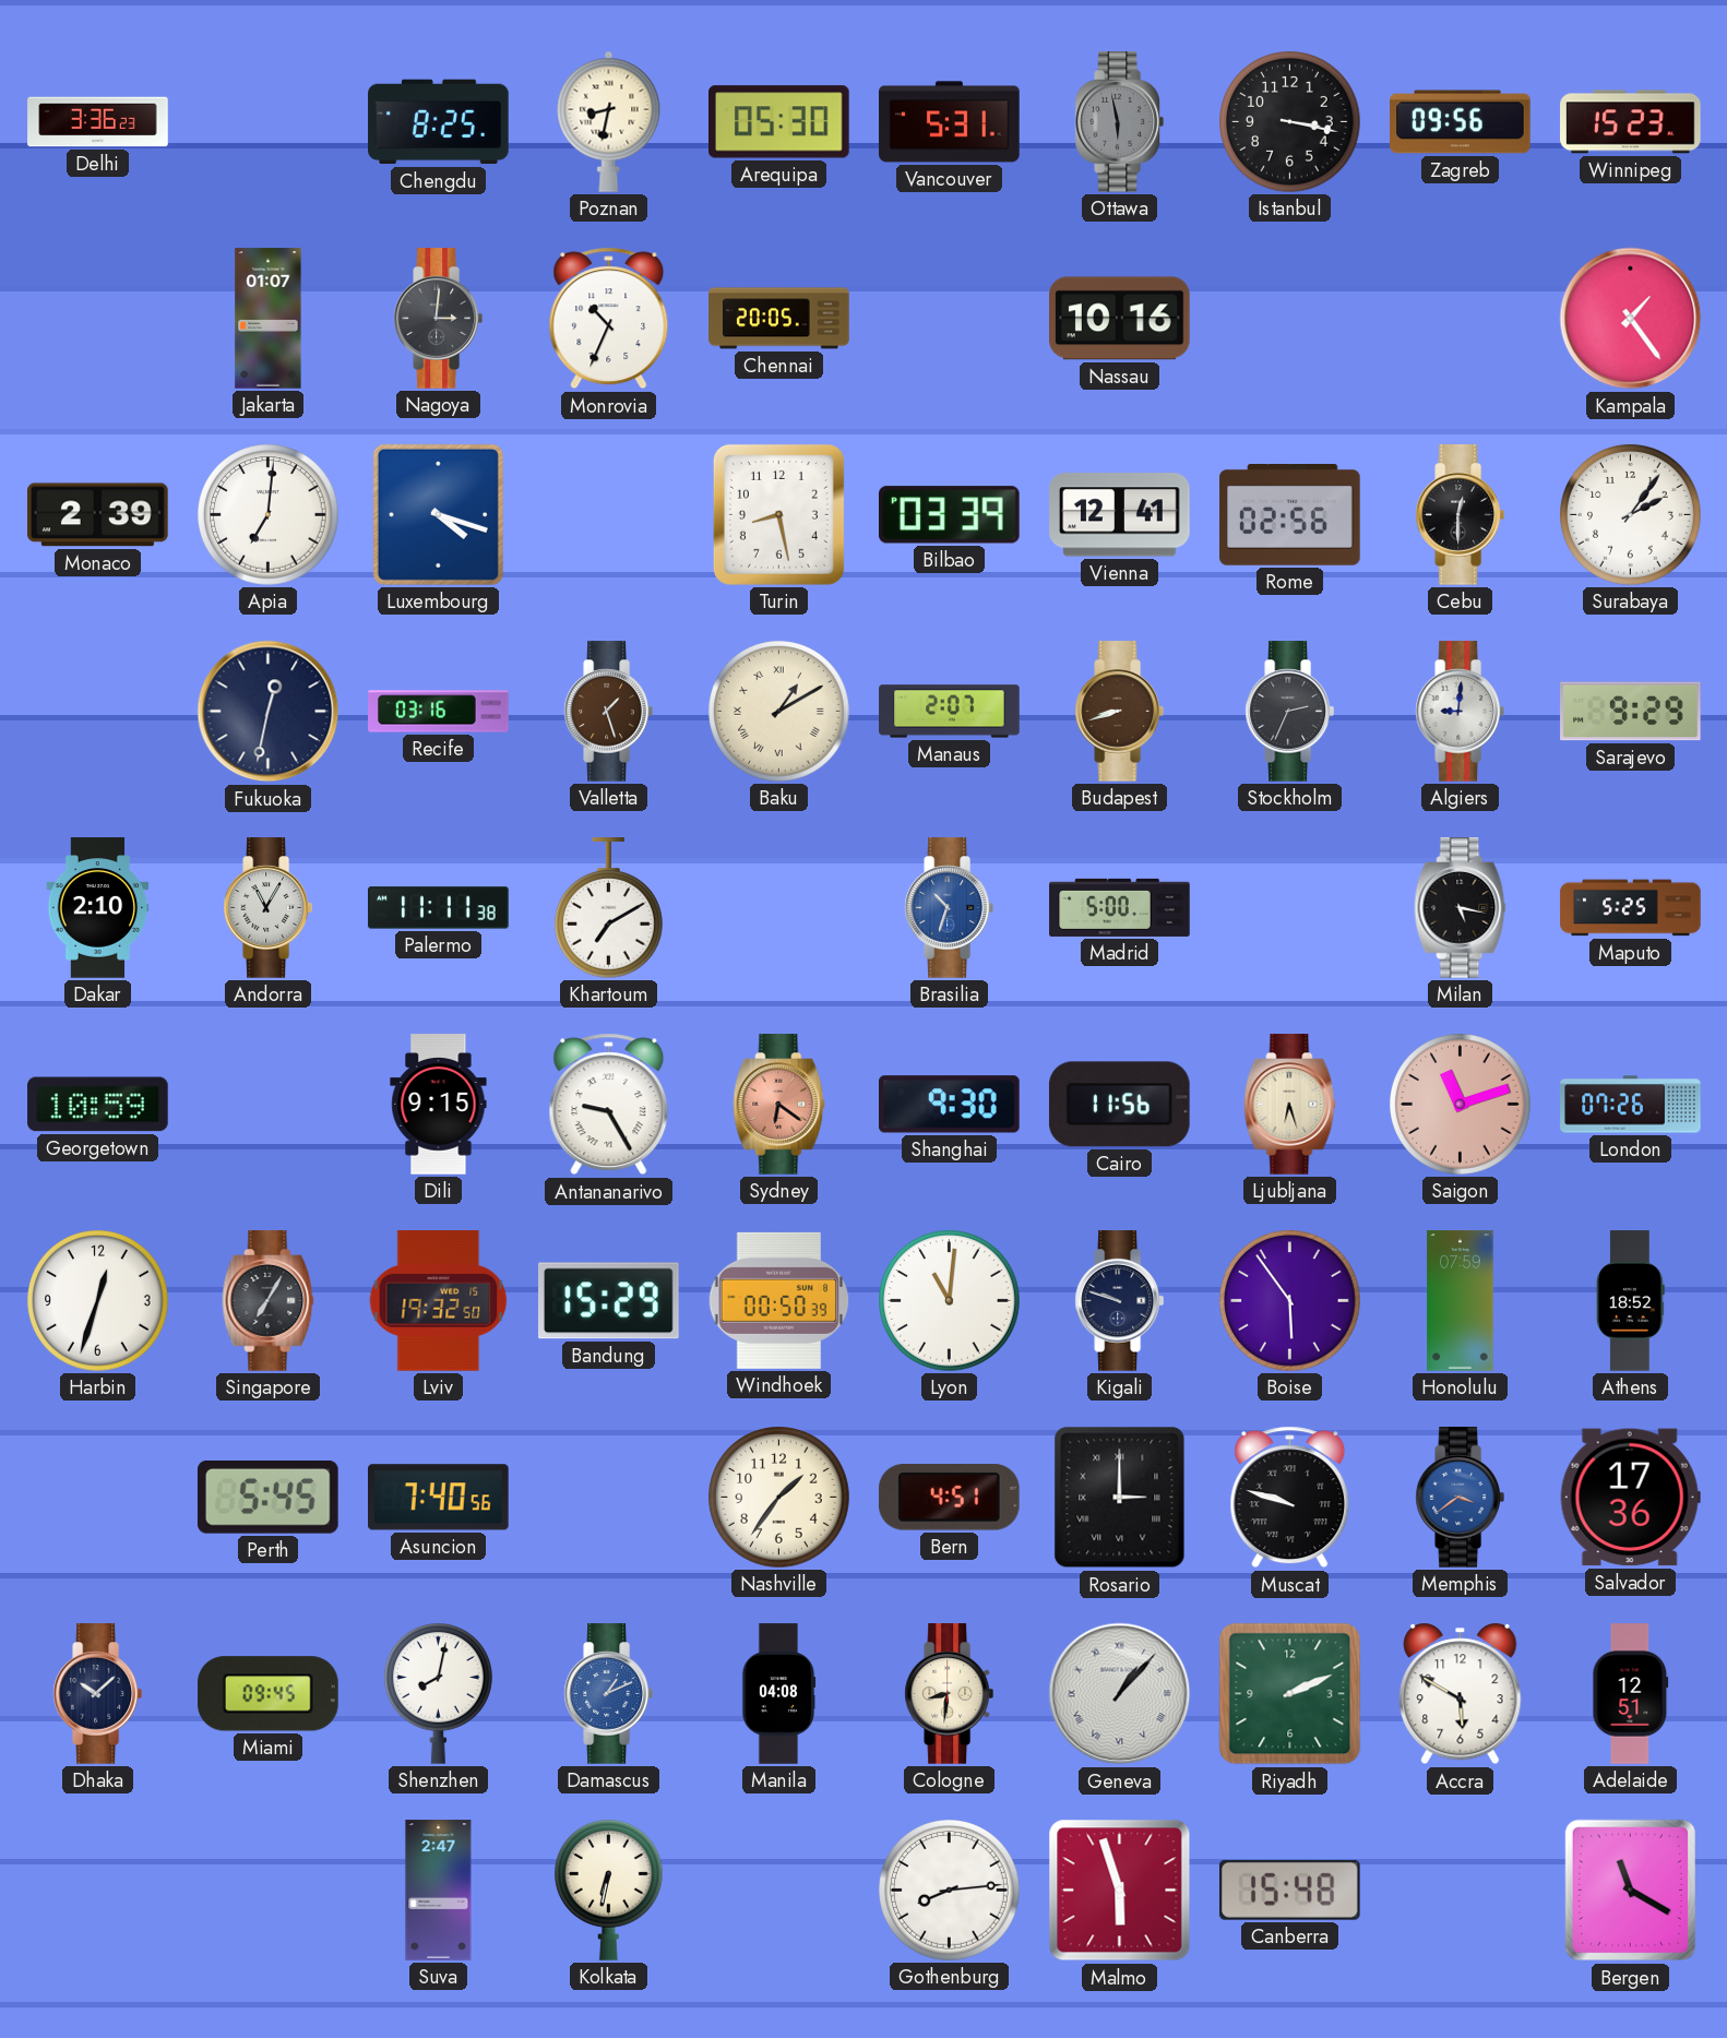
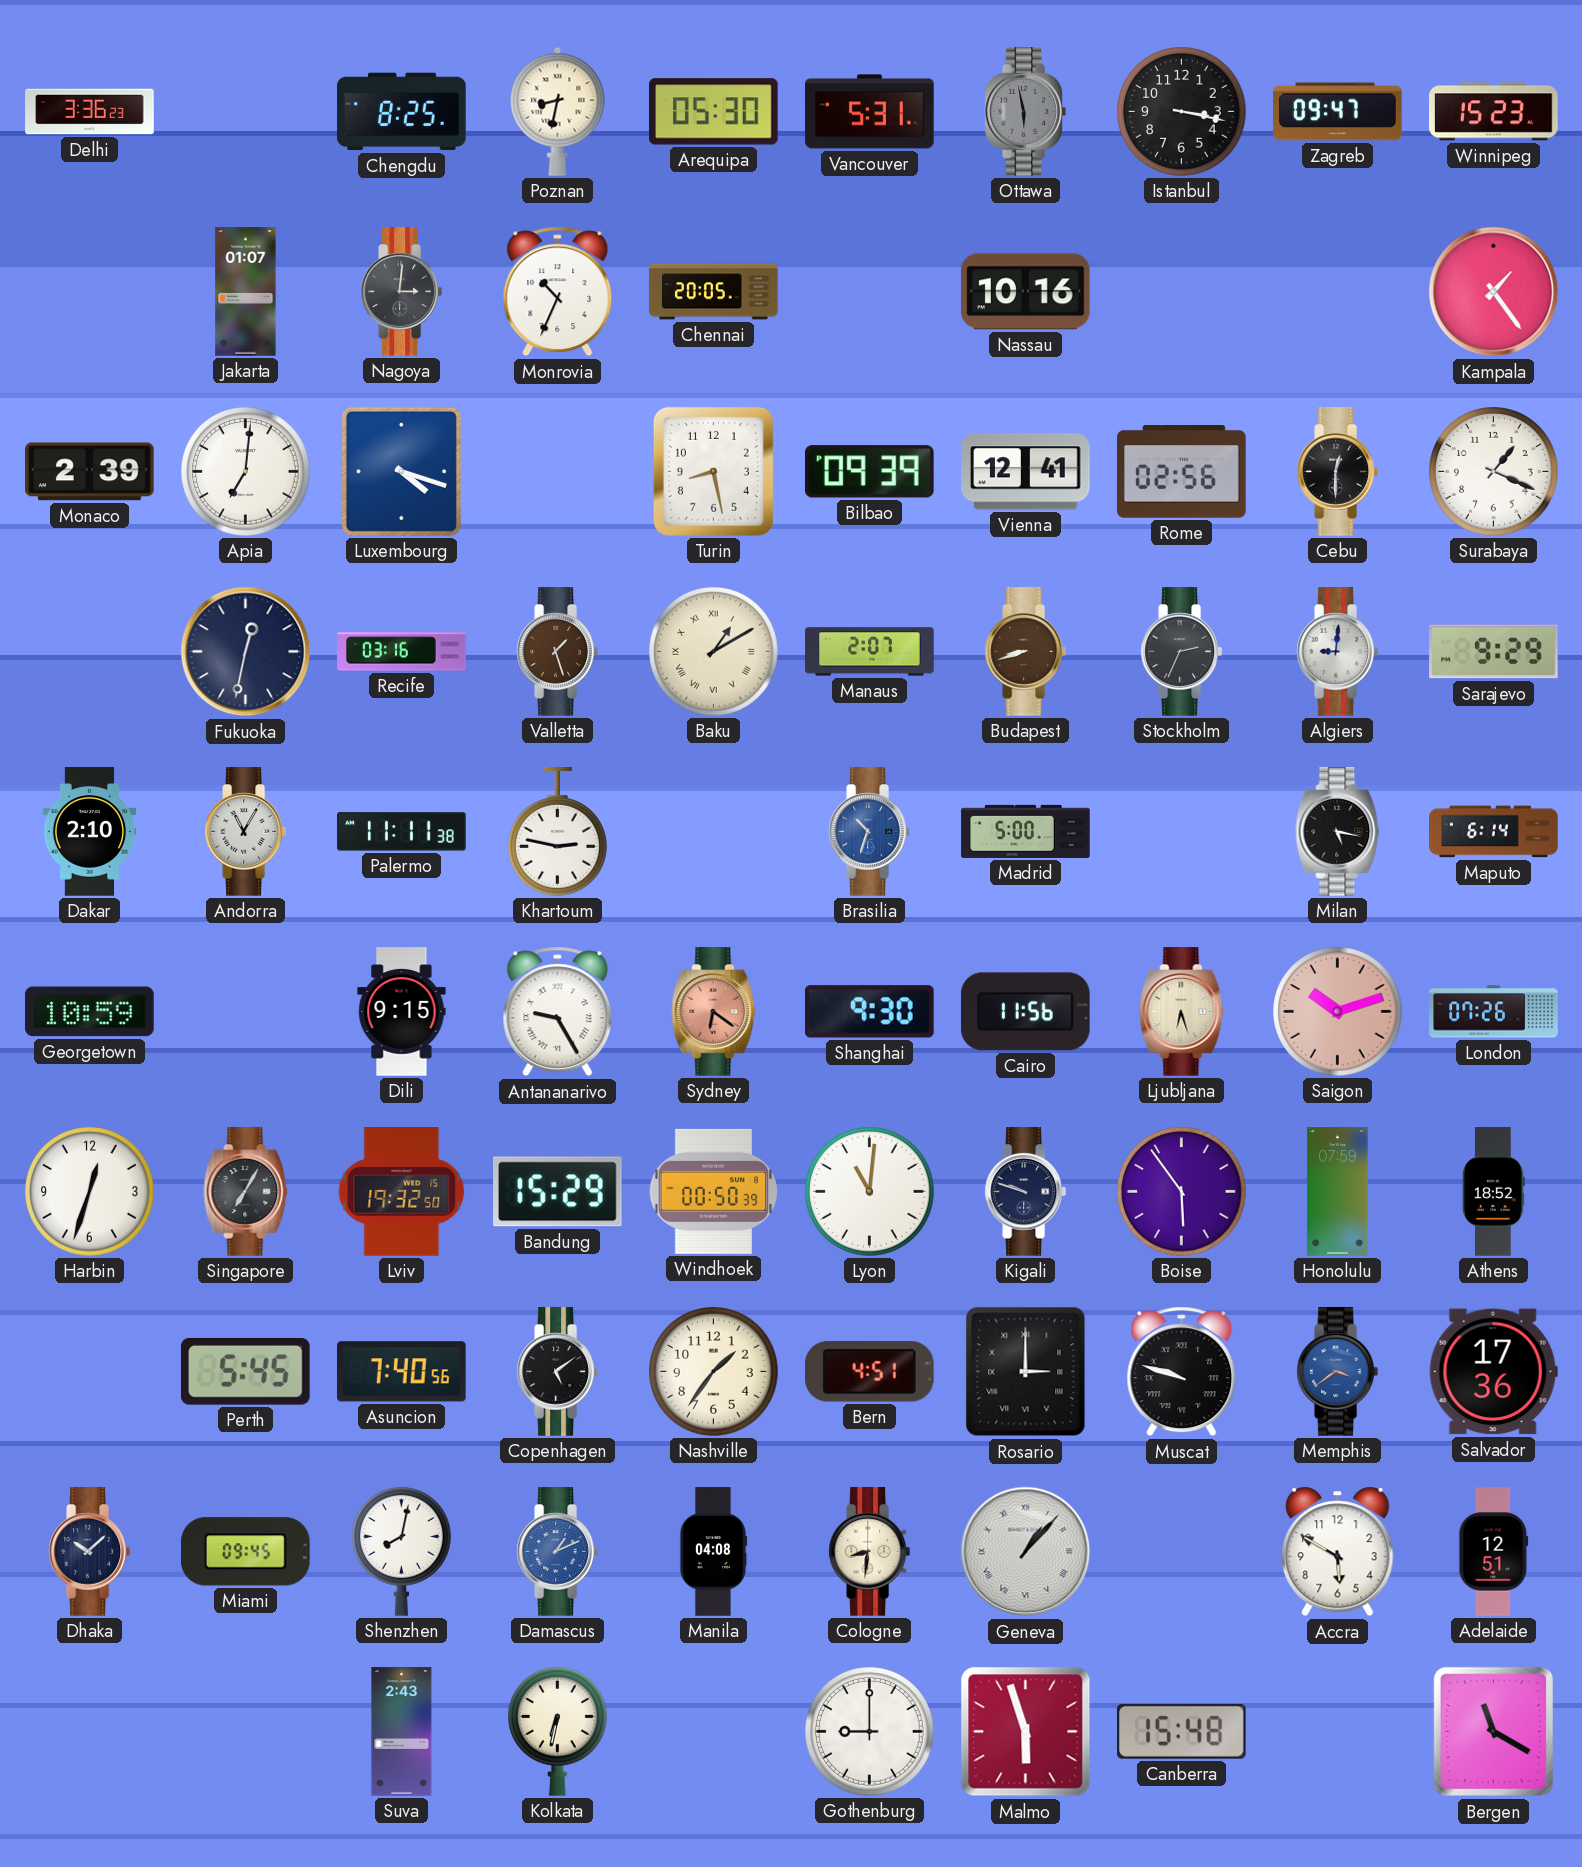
Zagreb: 09:56 -> 09:47
Bilbao: 03:39 -> 09:39
Surabaya: 2:06 -> 1:19
Khartoum: 7:10 -> 2:47
Maputo: 5:25 -> 6:14
Saigon: 11:12 -> 10:12
Copenhagen: none -> 5:09
Riyadh: 2:11 -> none
Suva: 2:47 -> 2:43
Gothenburg: 8:14 -> 9:00
